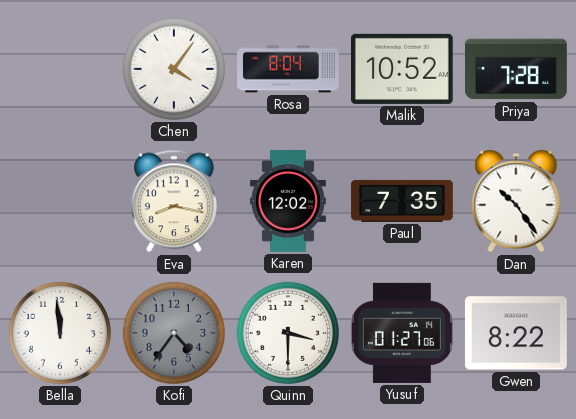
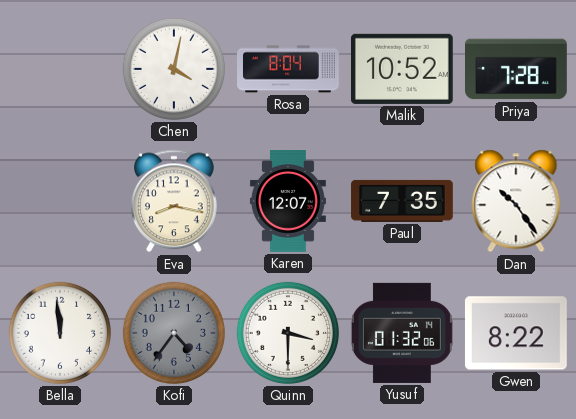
Chen: 4:06 -> 4:02
Karen: 12:02 -> 12:07
Yusuf: 01:27 -> 01:32
